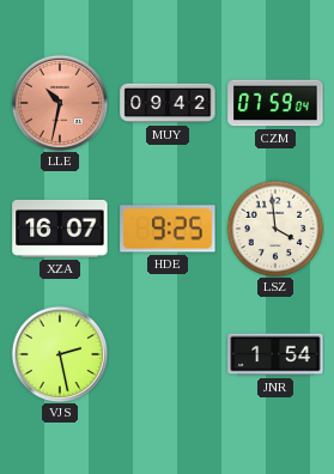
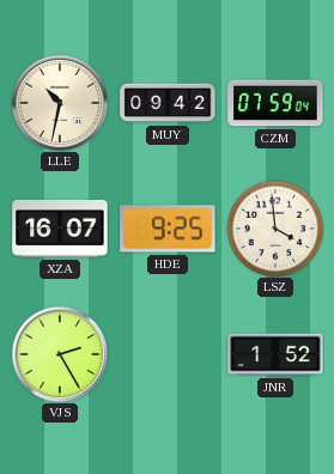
LLE dial: salmon -> cream
VJS: 2:28 -> 2:25
JNR: 1:54 -> 1:52
